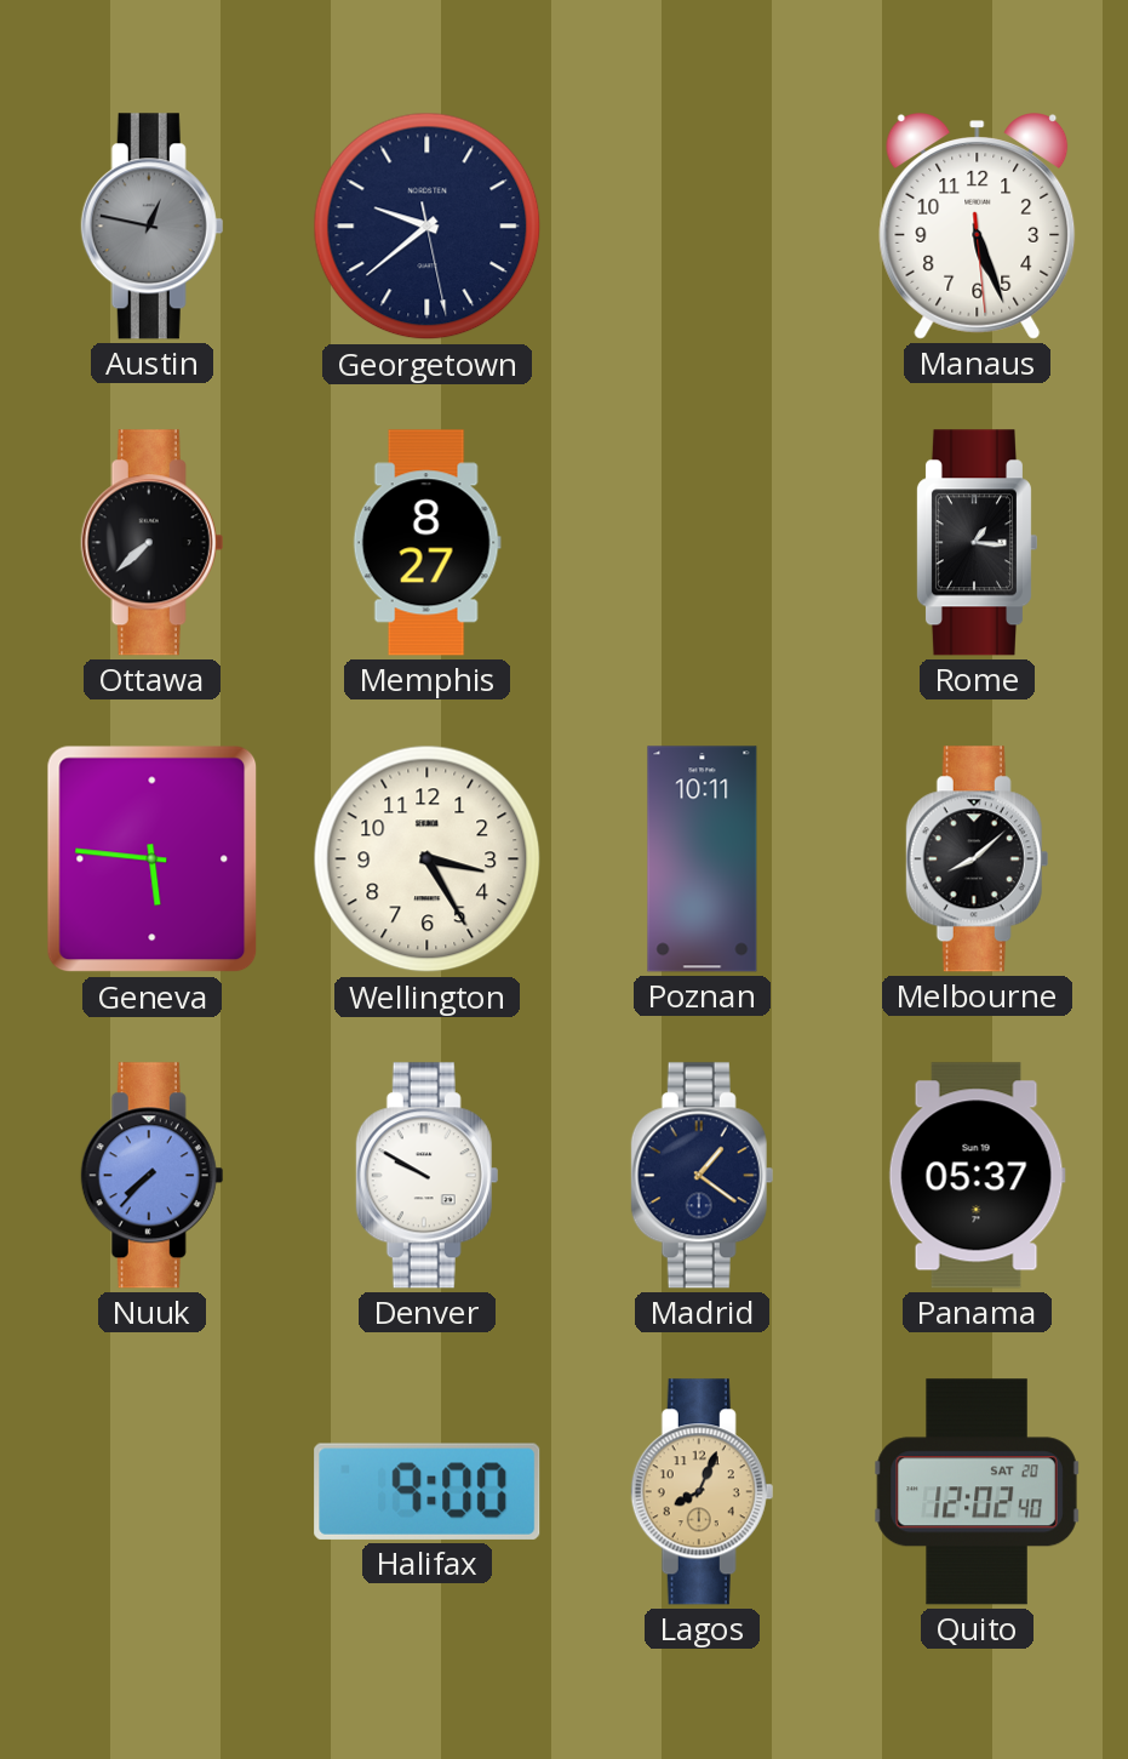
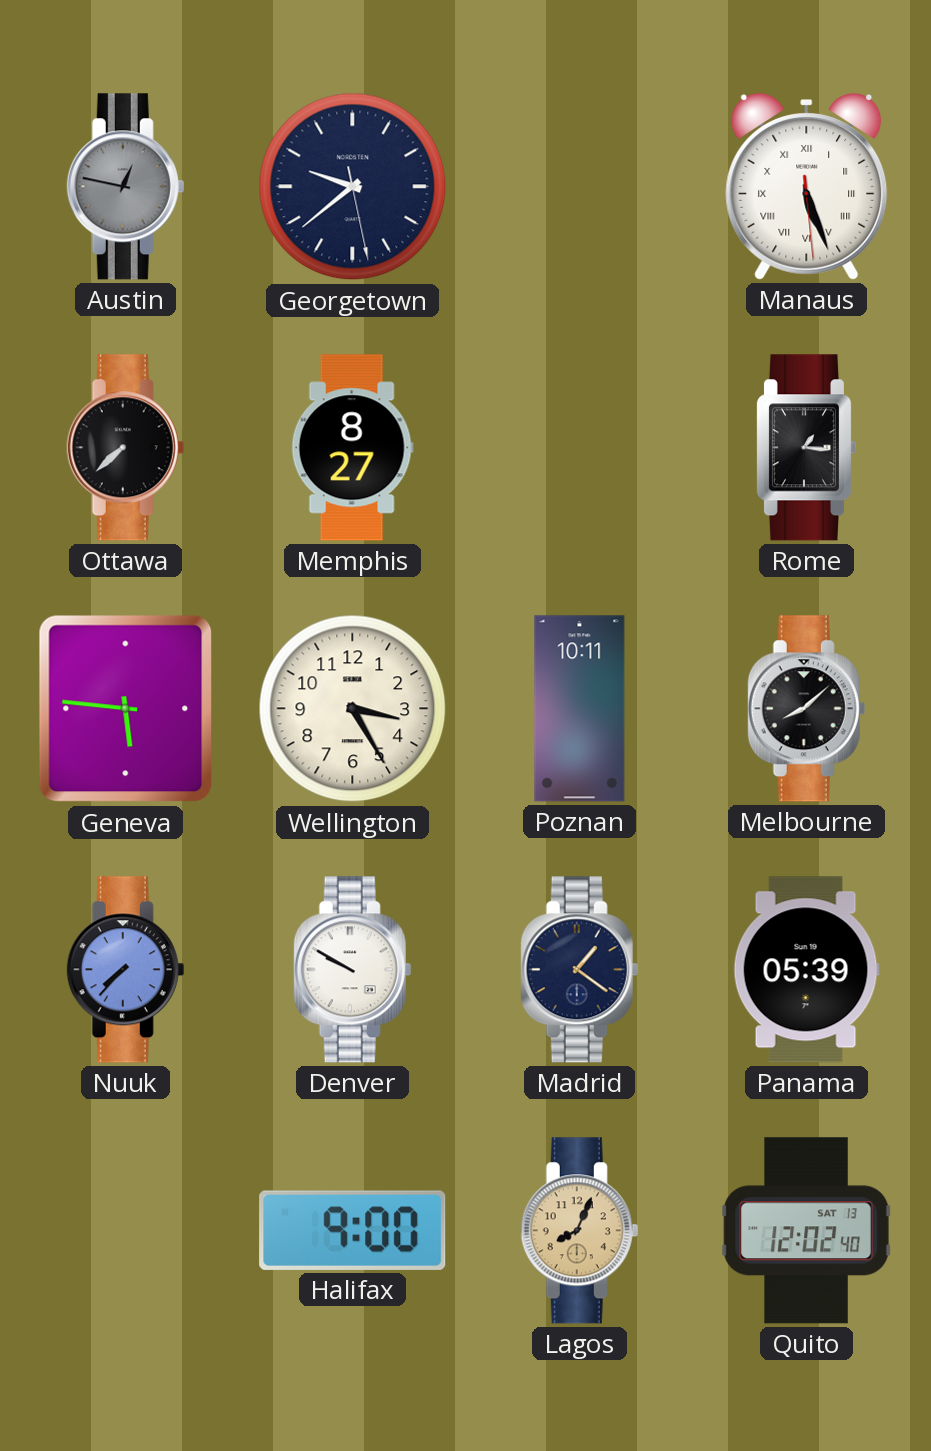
Manaus numerals: Arabic -> Roman
Panama: 05:37 -> 05:39
Quito date: SAT 20 -> SAT 13
